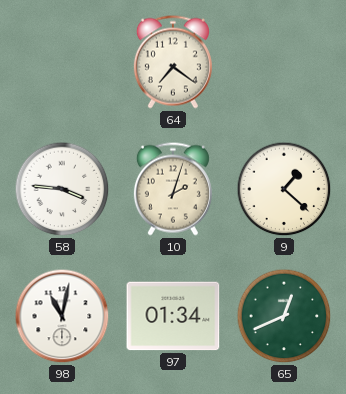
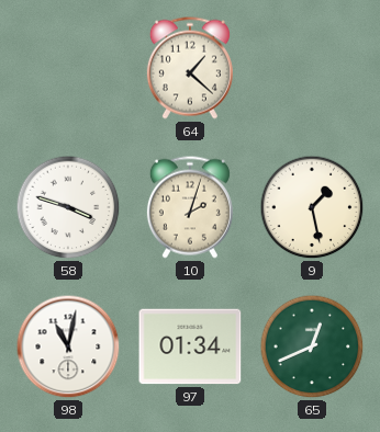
64: 7:21 -> 1:22
58: 3:46 -> 3:48
9: 1:22 -> 1:28
